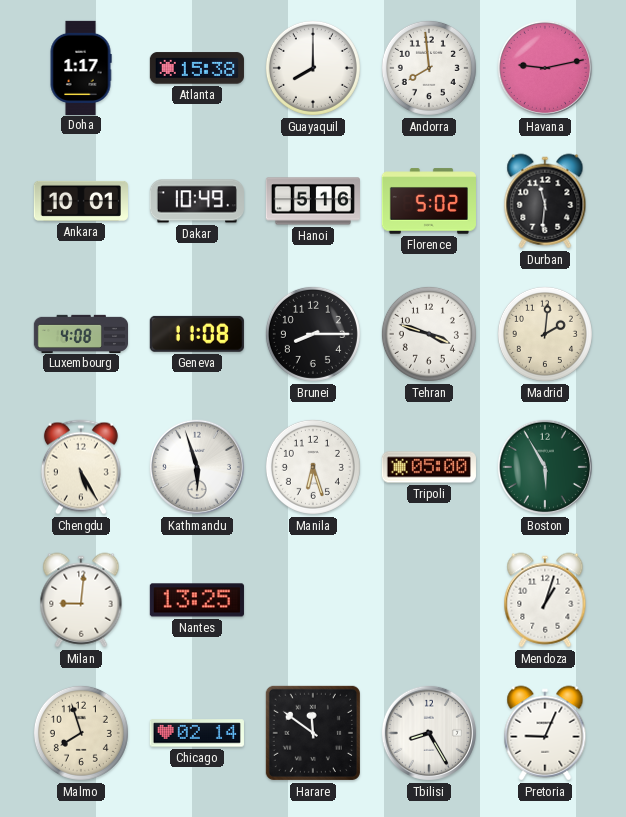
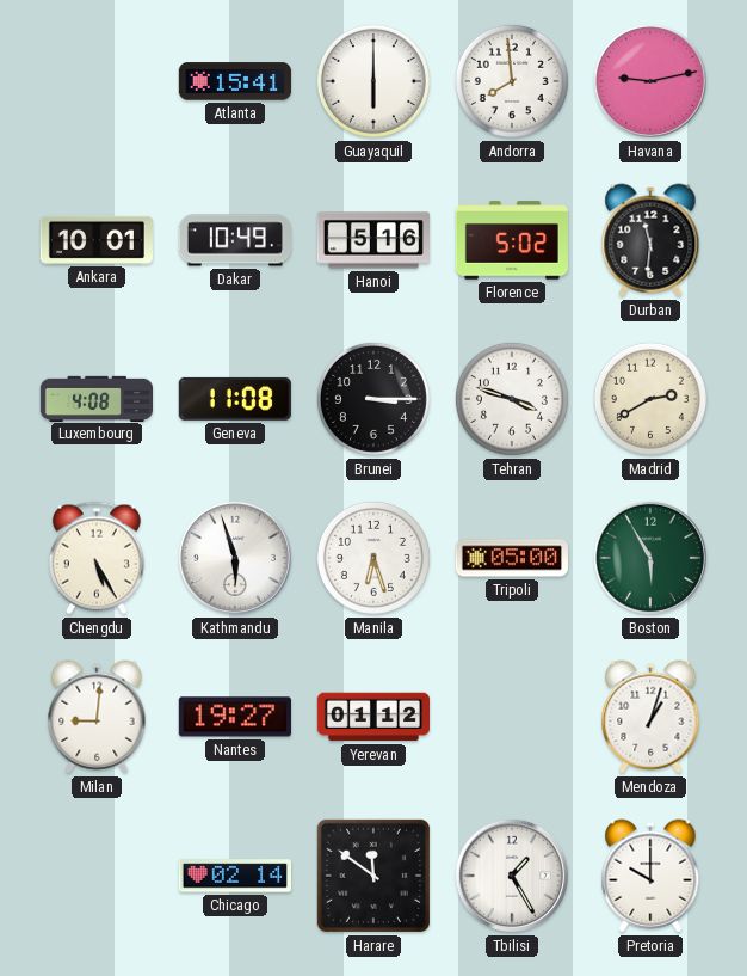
Doha: 1:17 -> none
Atlanta: 15:38 -> 15:41
Guayaquil: 8:00 -> 6:00
Brunei: 8:15 -> 3:15
Madrid: 2:01 -> 2:40
Nantes: 13:25 -> 19:27
Yerevan: none -> 01:12
Malmo: 7:57 -> none
Tbilisi: 8:25 -> 1:25
Pretoria: 9:04 -> 10:00
